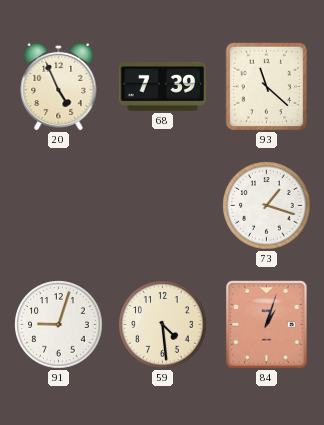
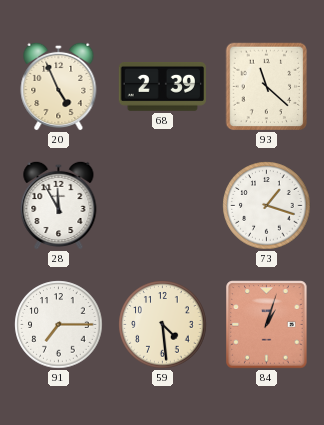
68: 7:39 -> 2:39
28: none -> 11:55
91: 9:03 -> 7:15
